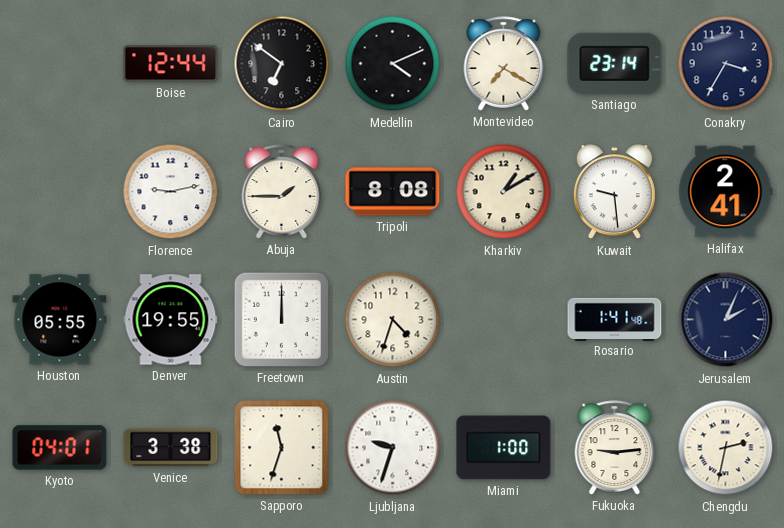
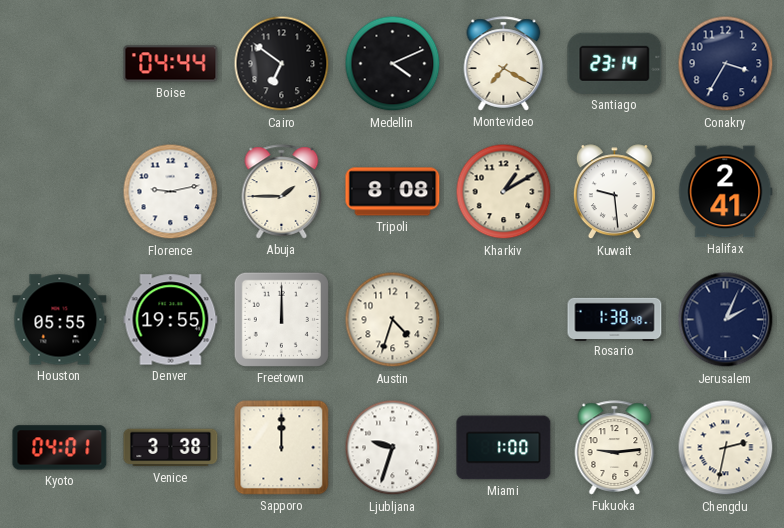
Boise: 12:44 -> 04:44
Rosario: 1:41 -> 1:38
Sapporo: 11:33 -> 12:00
